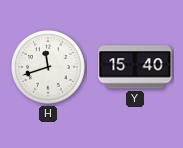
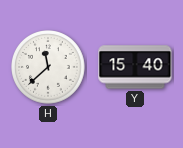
H: 11:42 -> 11:38
